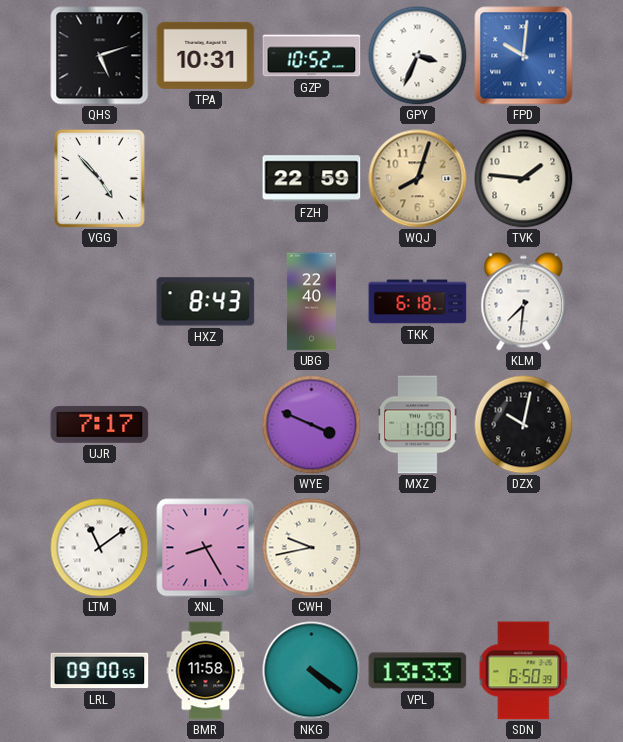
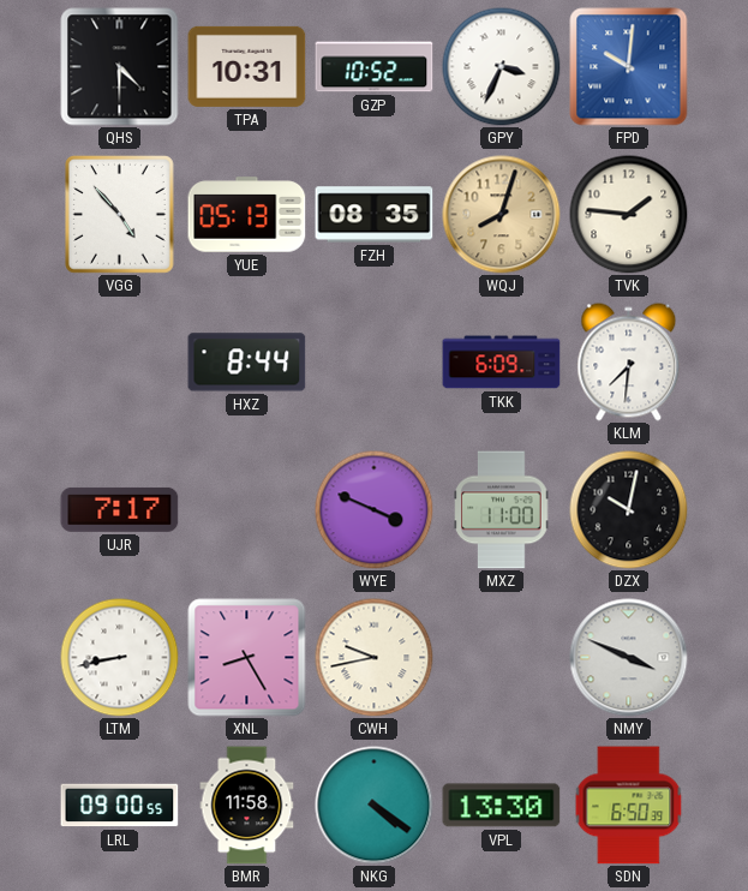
QHS: 5:12 -> 4:30
YUE: none -> 05:13
FZH: 22:59 -> 08:35
HXZ: 8:43 -> 8:44
UBG: 22:40 -> none
TKK: 6:18 -> 6:09
LTM: 11:09 -> 8:43
NMY: none -> 3:49
VPL: 13:33 -> 13:30
